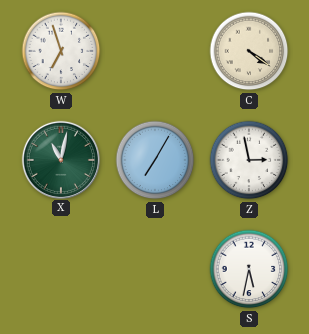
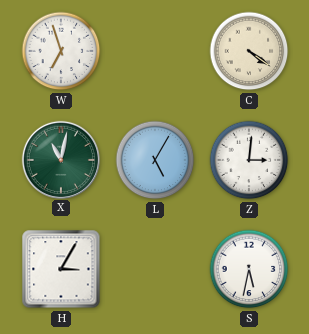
L: 7:05 -> 5:05
Z: 2:58 -> 3:01
H: none -> 3:05
